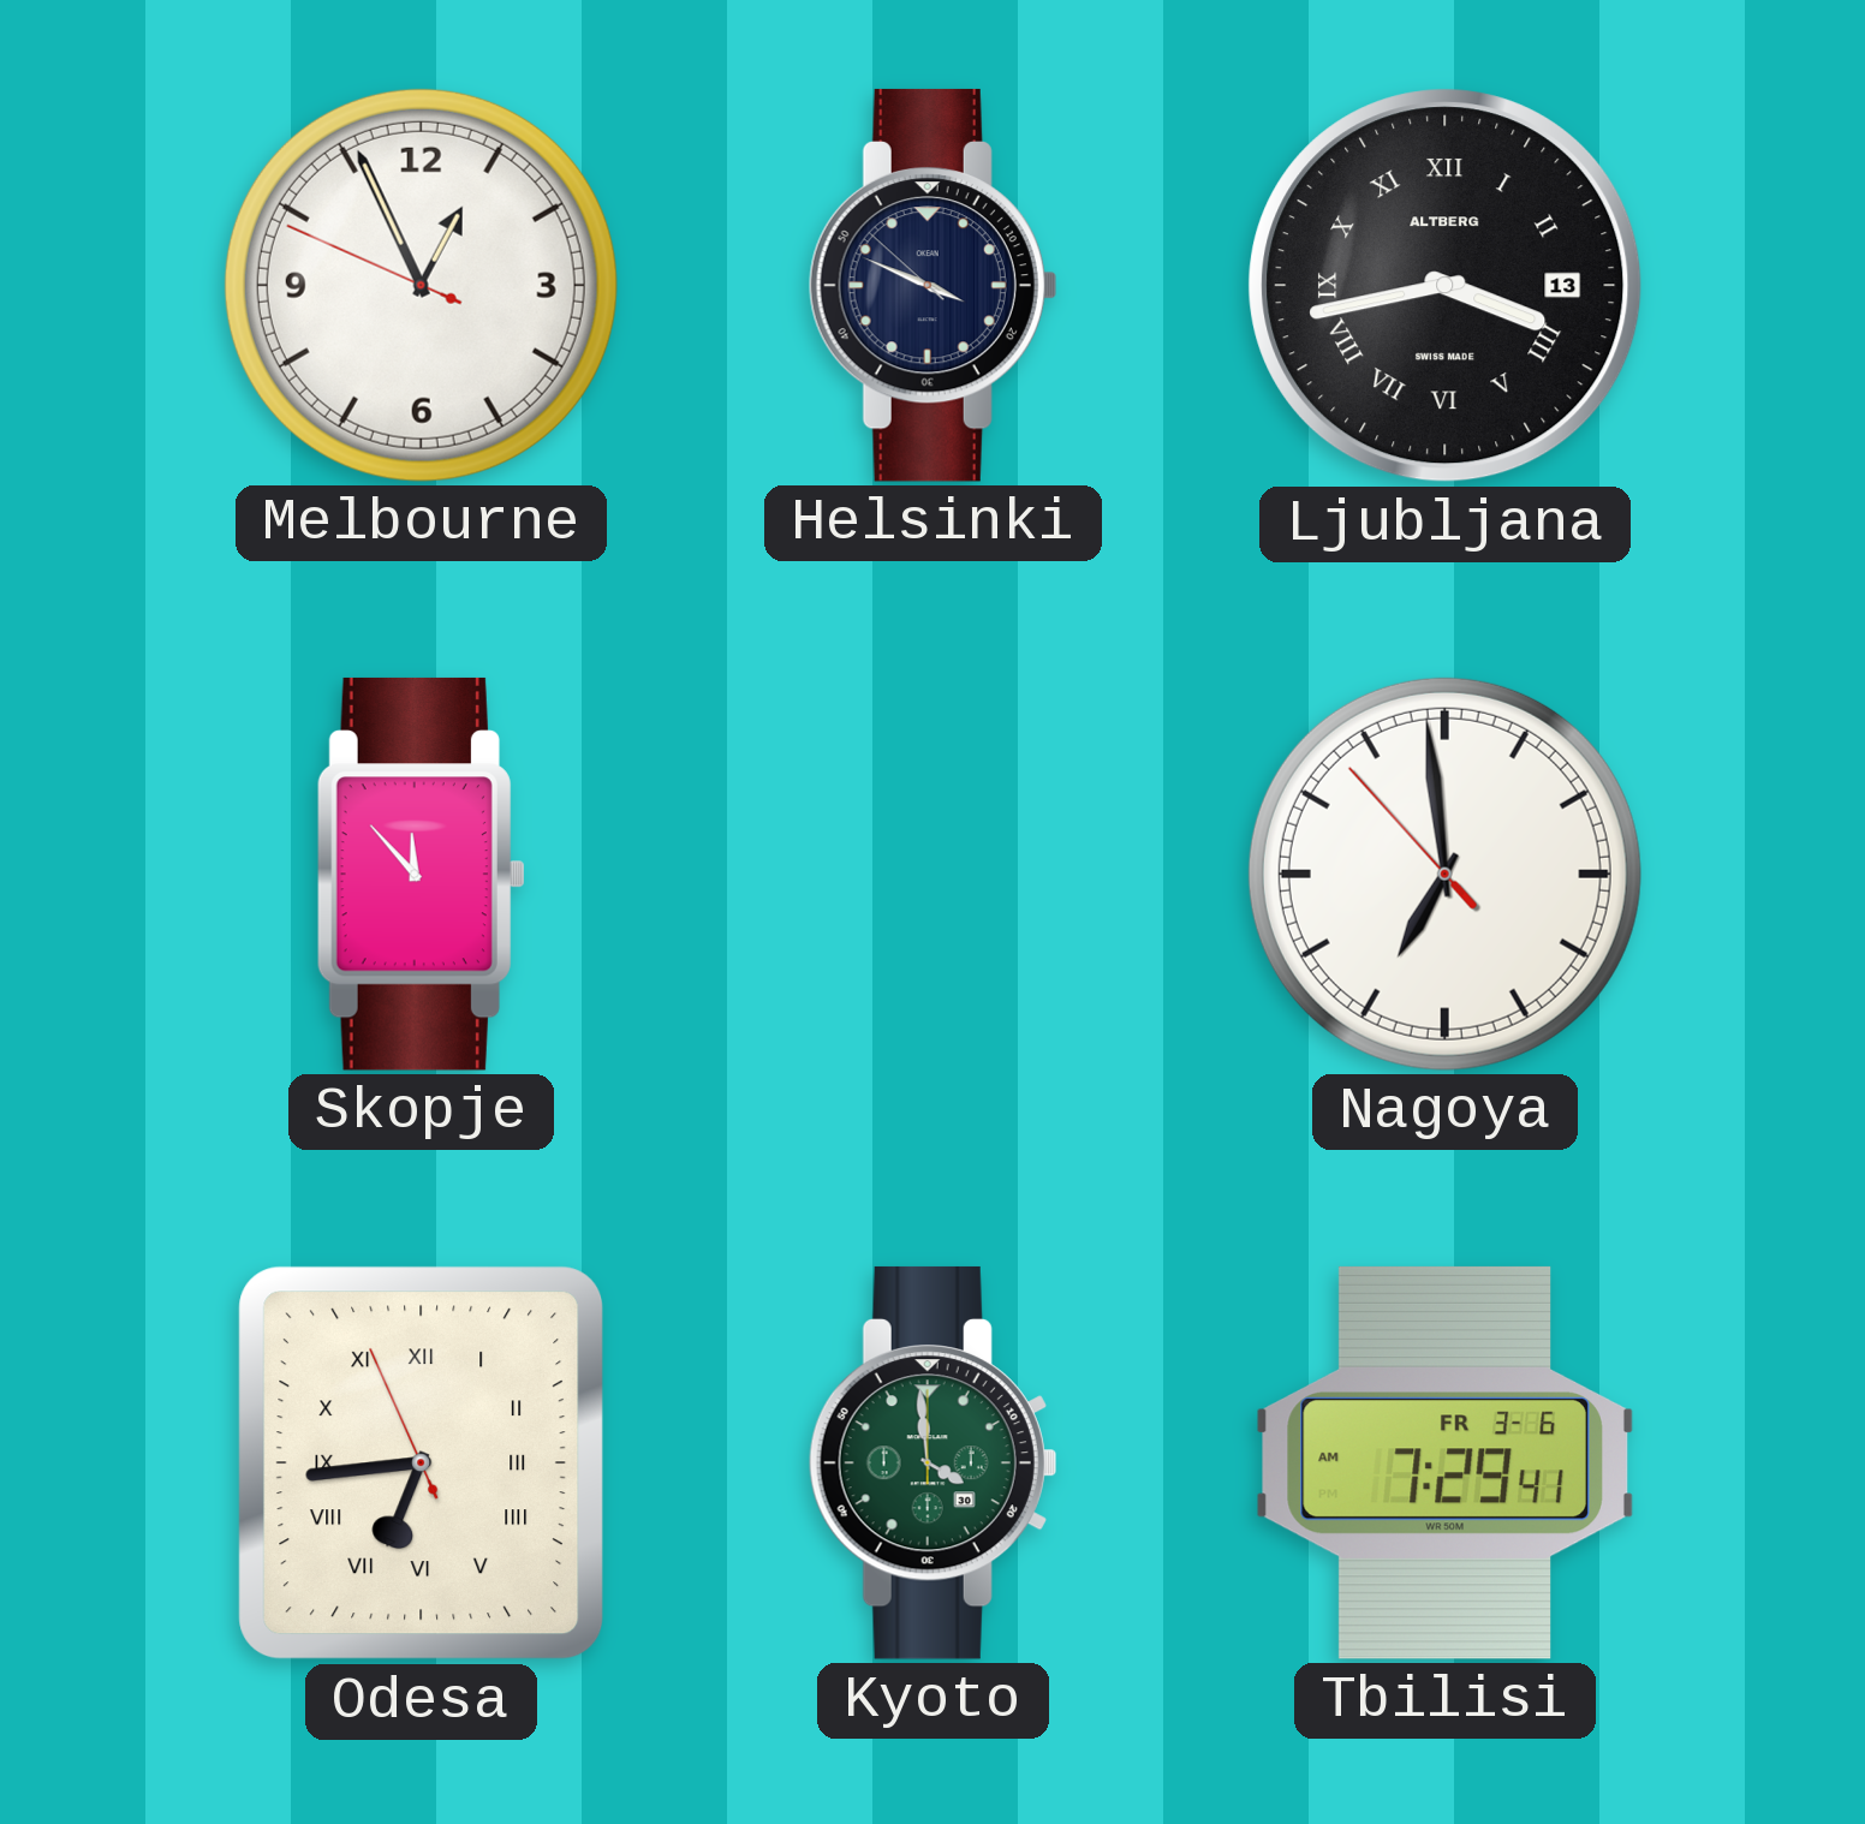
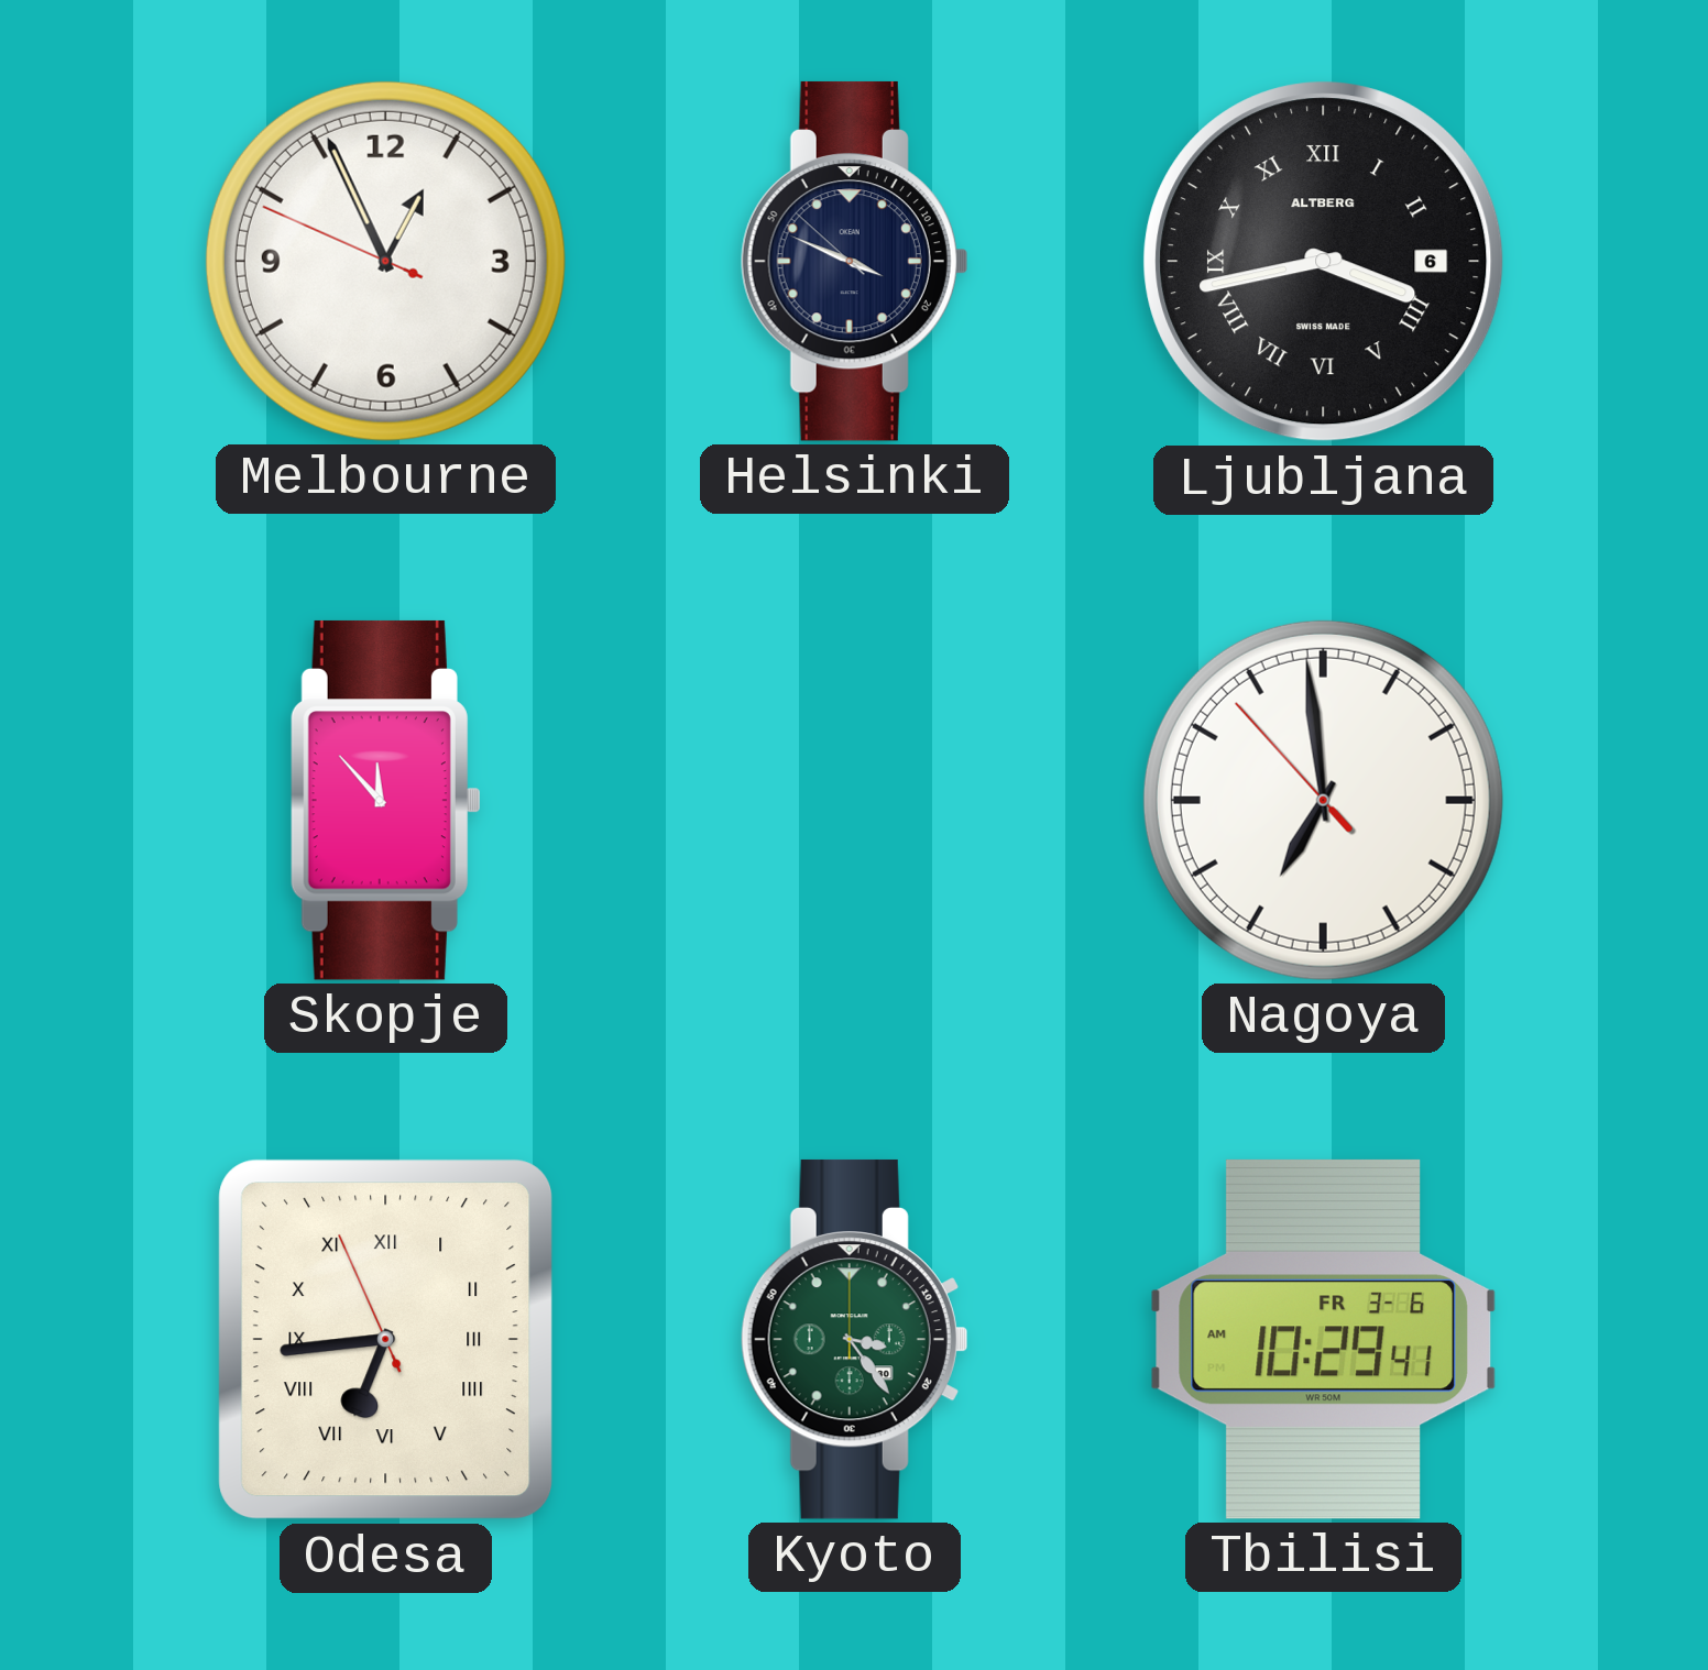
Ljubljana date: 13 -> 6
Kyoto: 3:59 -> 3:24
Tbilisi: 7:29 -> 10:29
